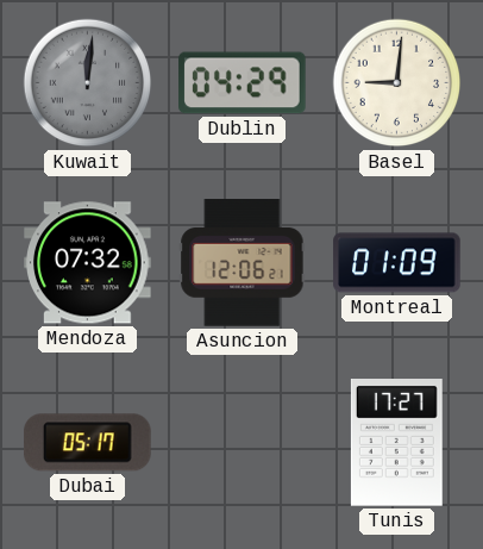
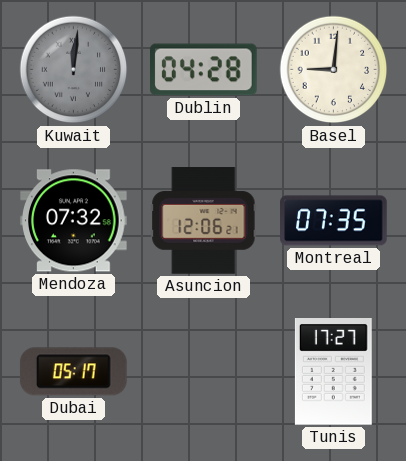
Dublin: 04:29 -> 04:28
Montreal: 01:09 -> 07:35
